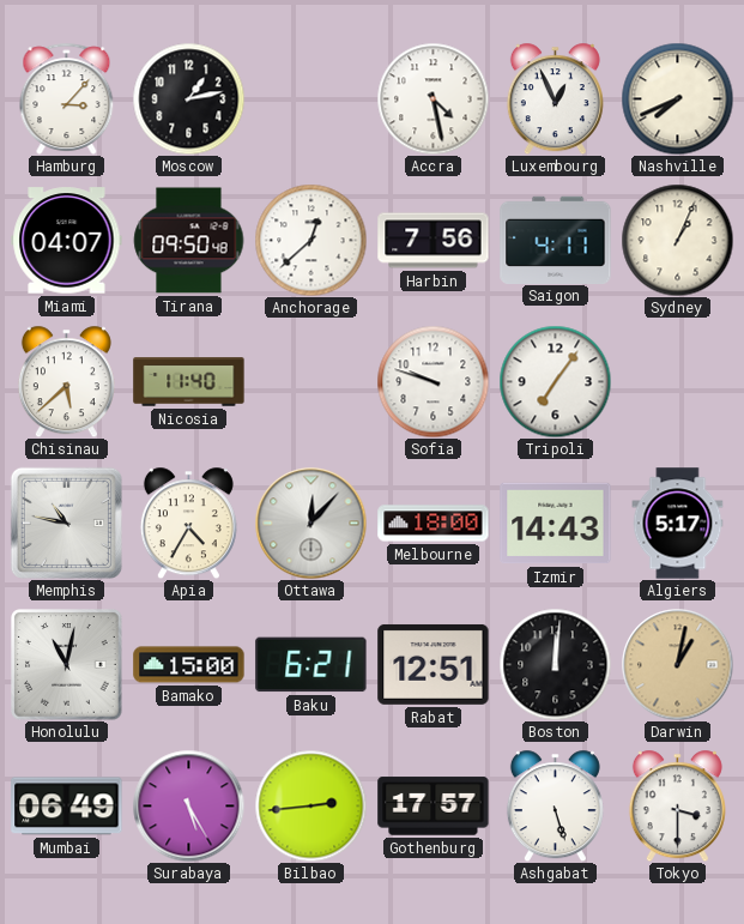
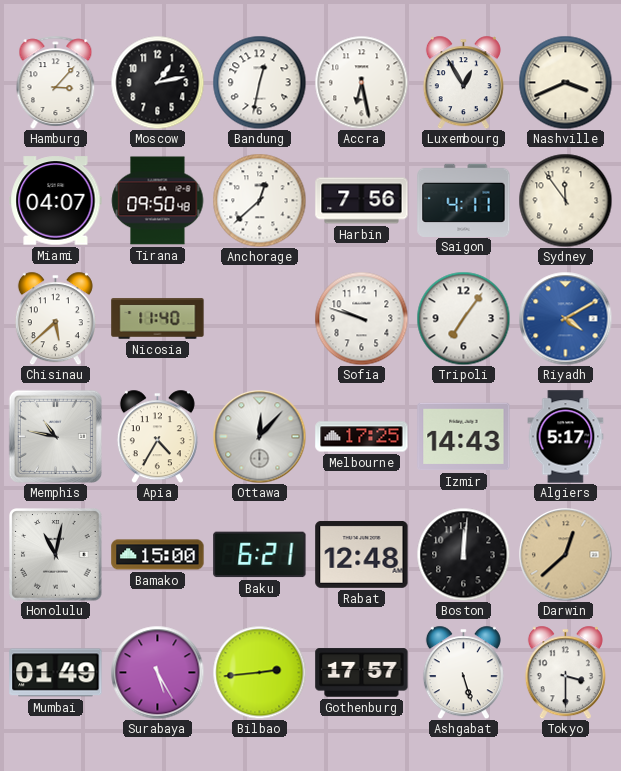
Bandung: none -> 12:32
Accra: 4:28 -> 6:28
Luxembourg: 12:56 -> 12:55
Nashville: 7:41 -> 3:41
Sydney: 1:04 -> 11:54
Riyadh: none -> 4:10
Melbourne: 18:00 -> 17:25
Rabat: 12:51 -> 12:48
Darwin: 1:02 -> 12:38
Mumbai: 06:49 -> 01:49
